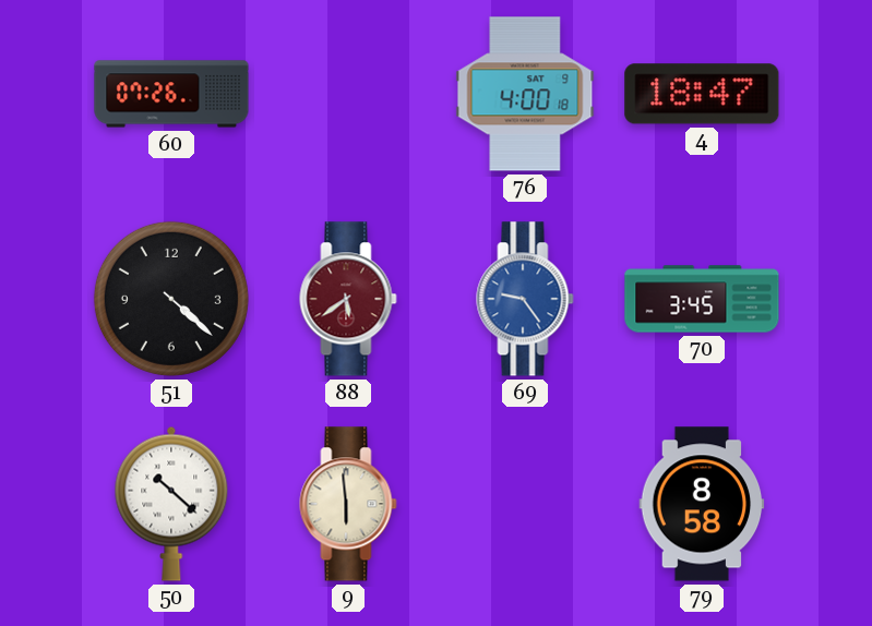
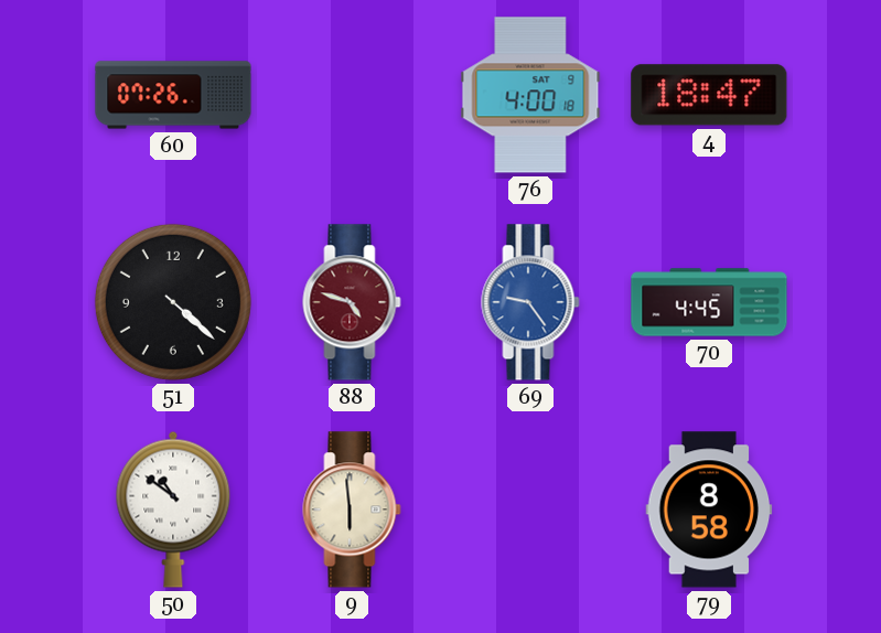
88: 5:39 -> 4:48
70: 3:45 -> 4:45
50: 10:22 -> 10:51
